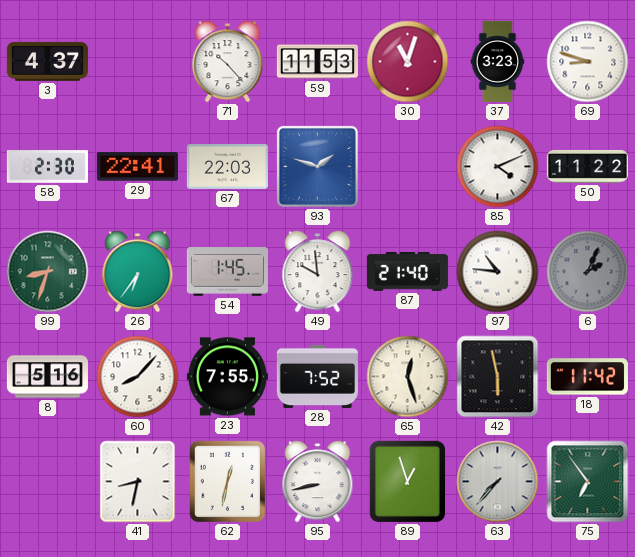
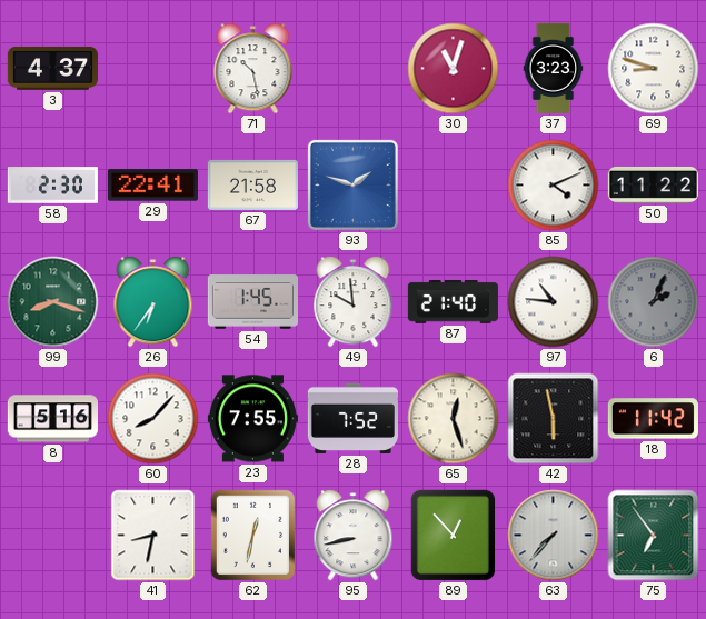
71: 10:23 -> 10:28
59: 11:53 -> none
67: 22:03 -> 21:58
99: 8:33 -> 8:18
89: 12:57 -> 12:53
